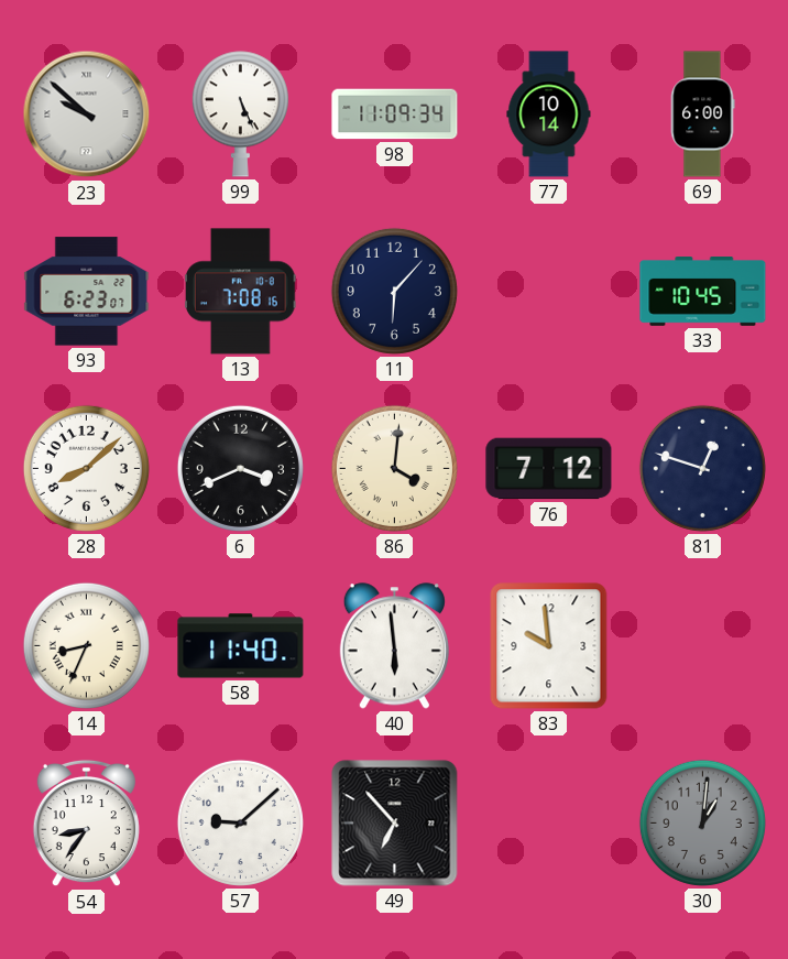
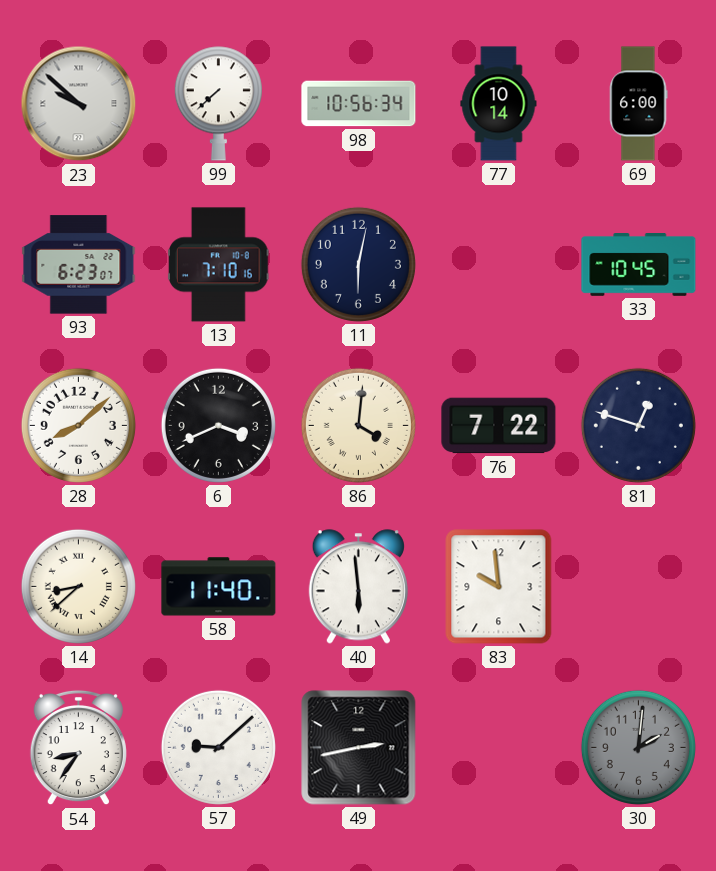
99: 5:26 -> 7:38
98: 11:09 -> 10:56
13: 7:08 -> 7:10
11: 6:07 -> 6:02
76: 7:12 -> 7:22
14: 8:34 -> 8:38
49: 6:53 -> 2:43
30: 1:01 -> 2:01
